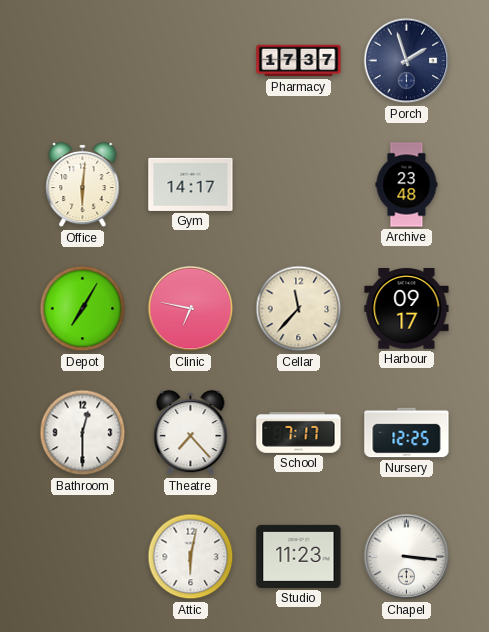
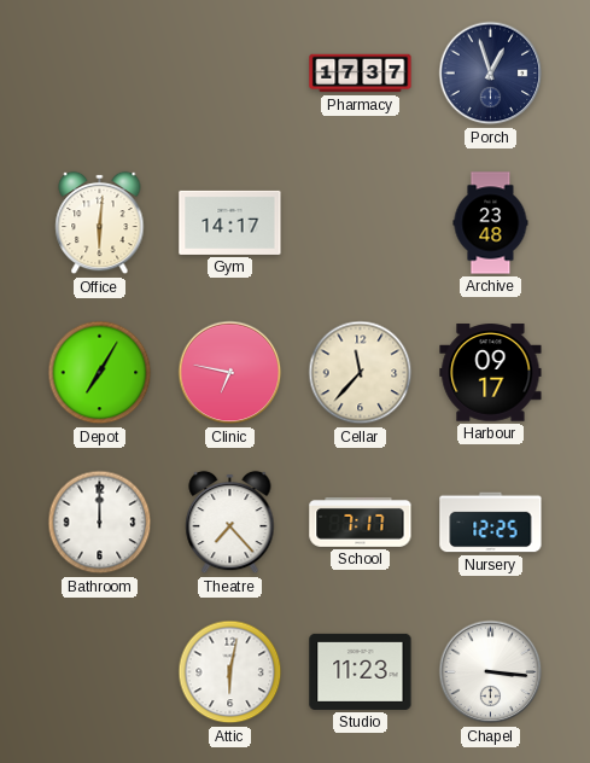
Porch: 1:57 -> 12:57
Bathroom: 12:30 -> 12:00
